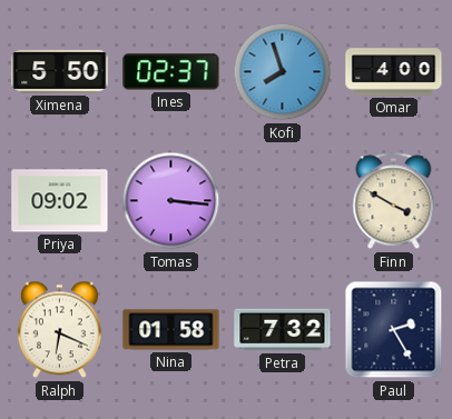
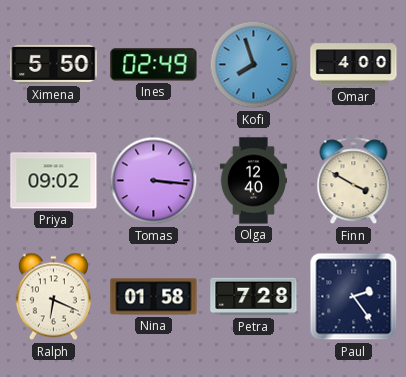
Ines: 02:37 -> 02:49
Olga: none -> 12:40
Petra: 7:32 -> 7:28
Paul: 2:25 -> 2:24
